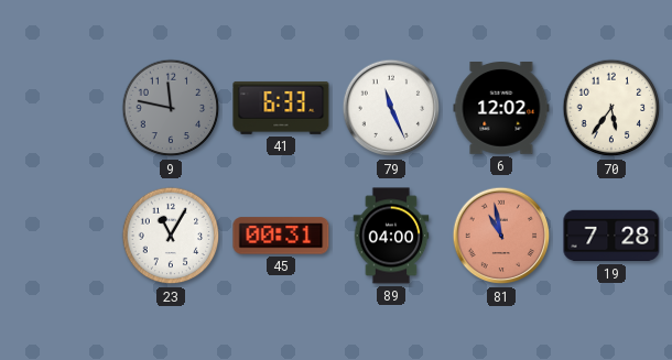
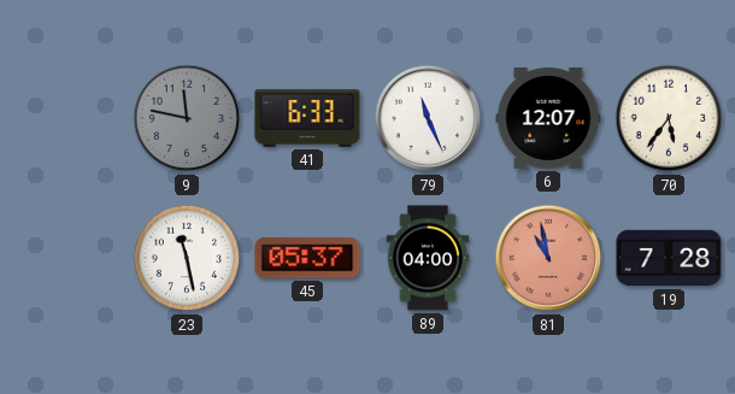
6: 12:02 -> 12:07
23: 11:05 -> 11:28
45: 00:31 -> 05:37
